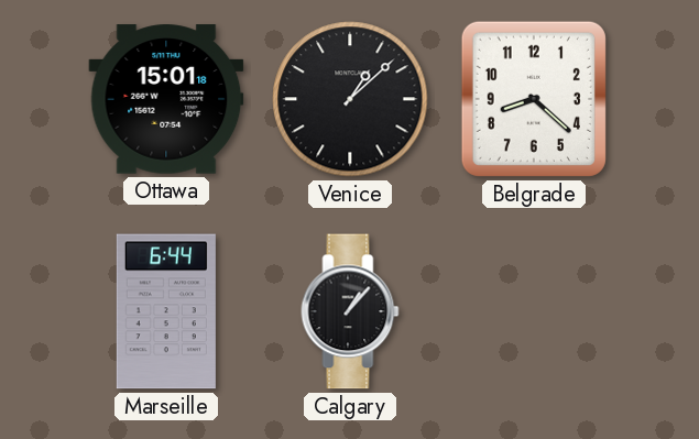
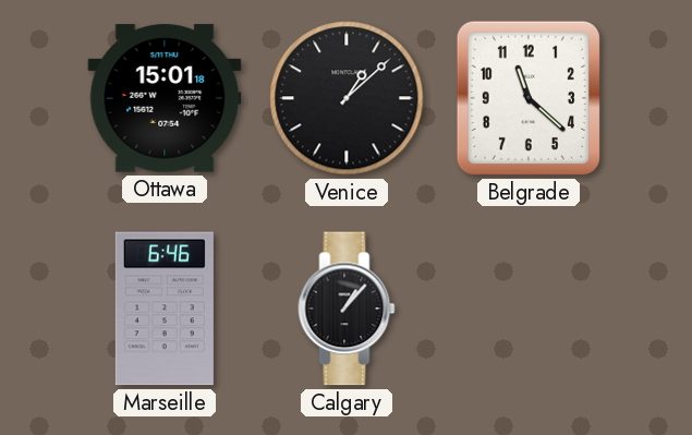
Belgrade: 8:22 -> 11:22
Marseille: 6:44 -> 6:46
